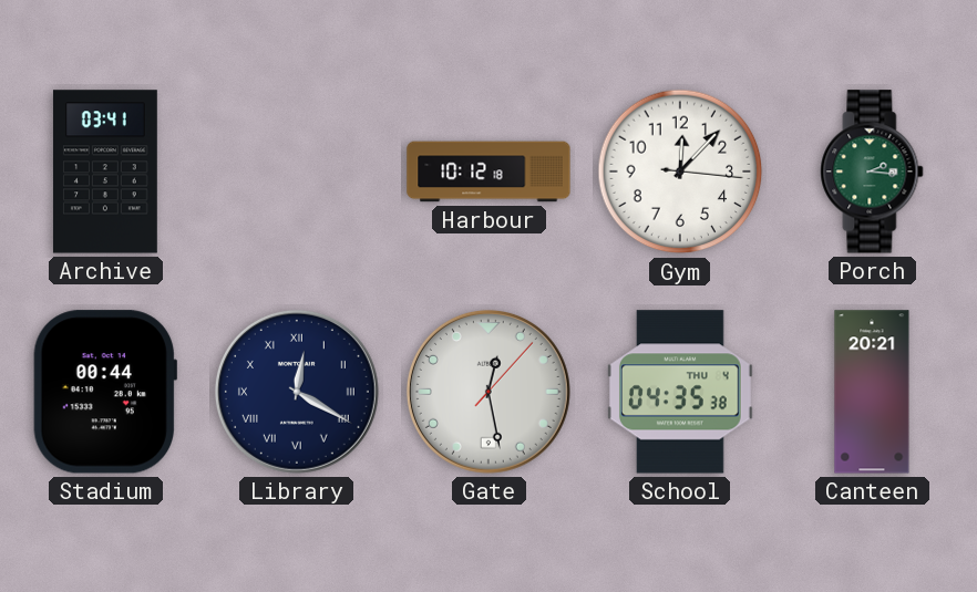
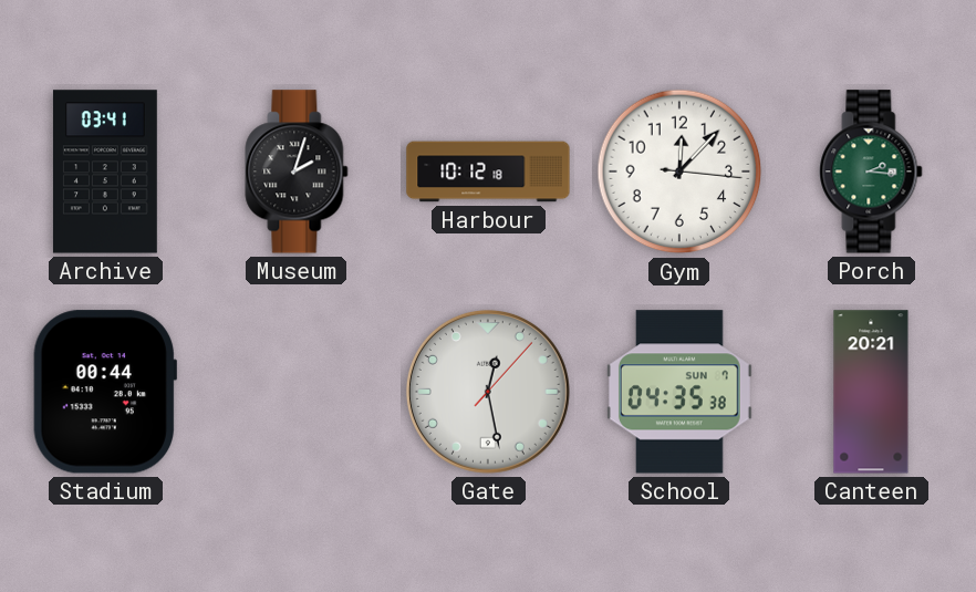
Museum: none -> 2:03
Library: 12:20 -> none
School date: THU 4 -> SUN 7
